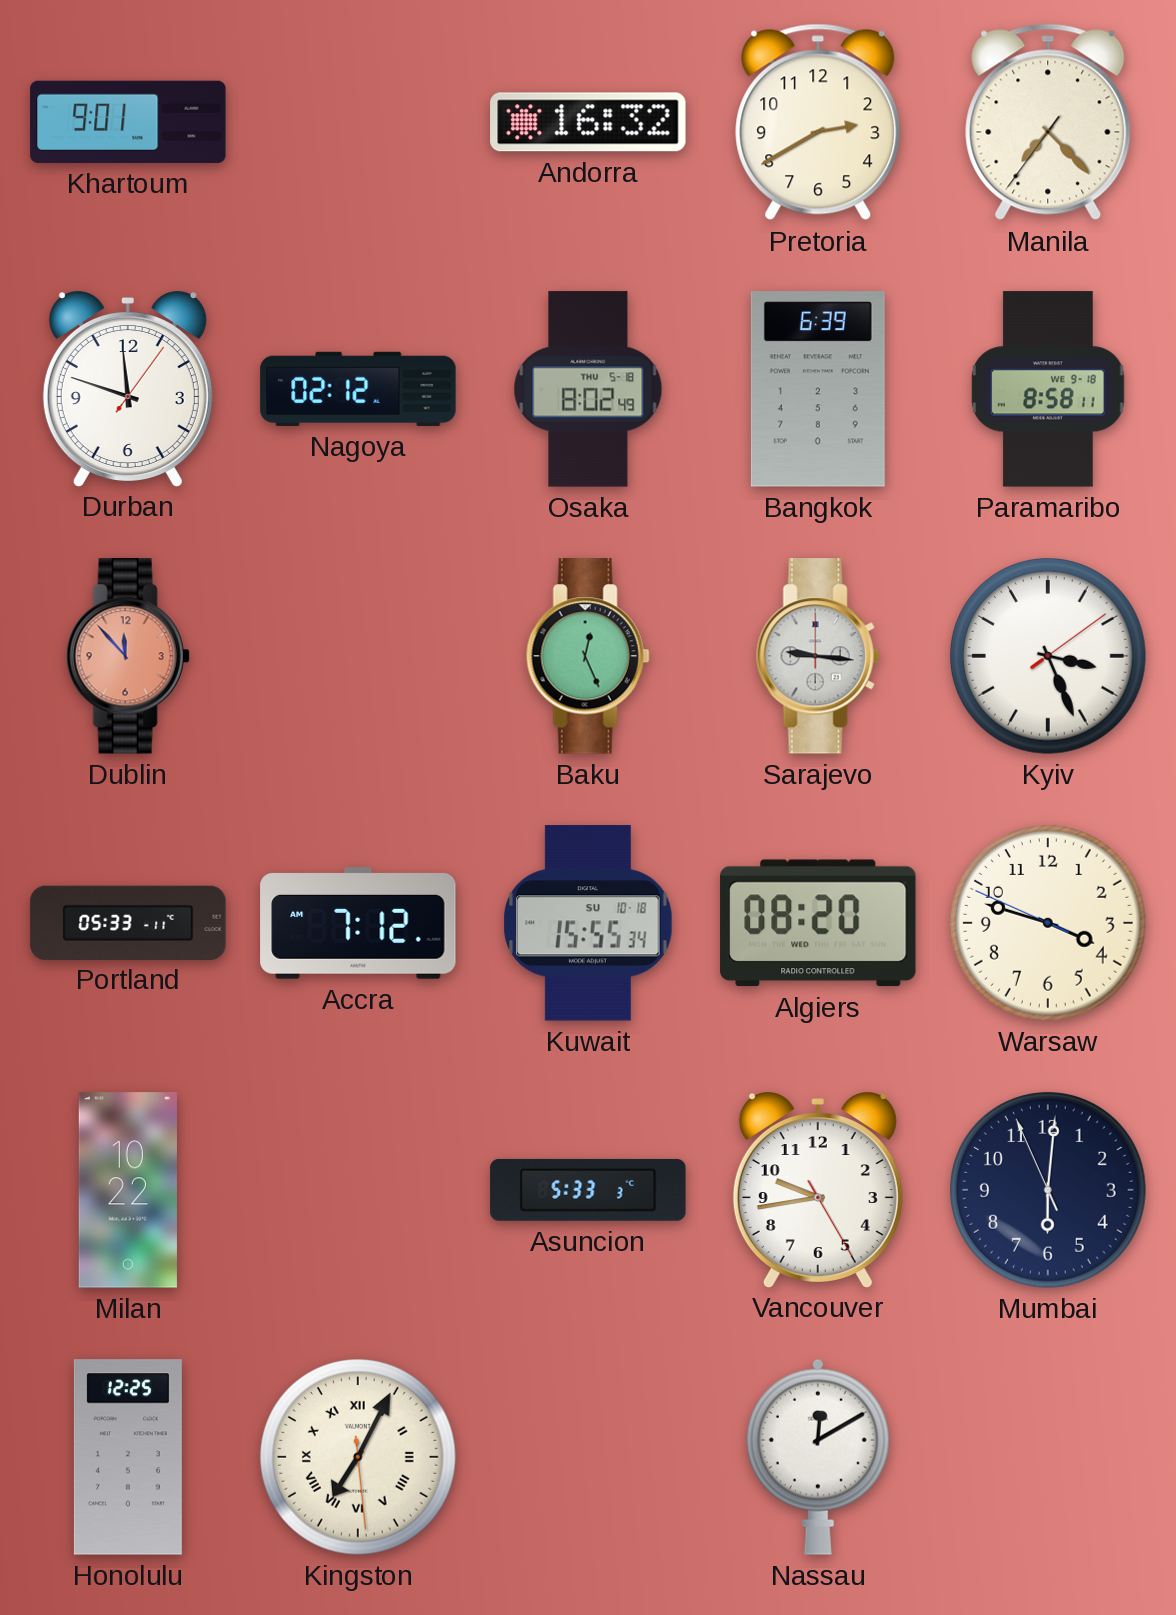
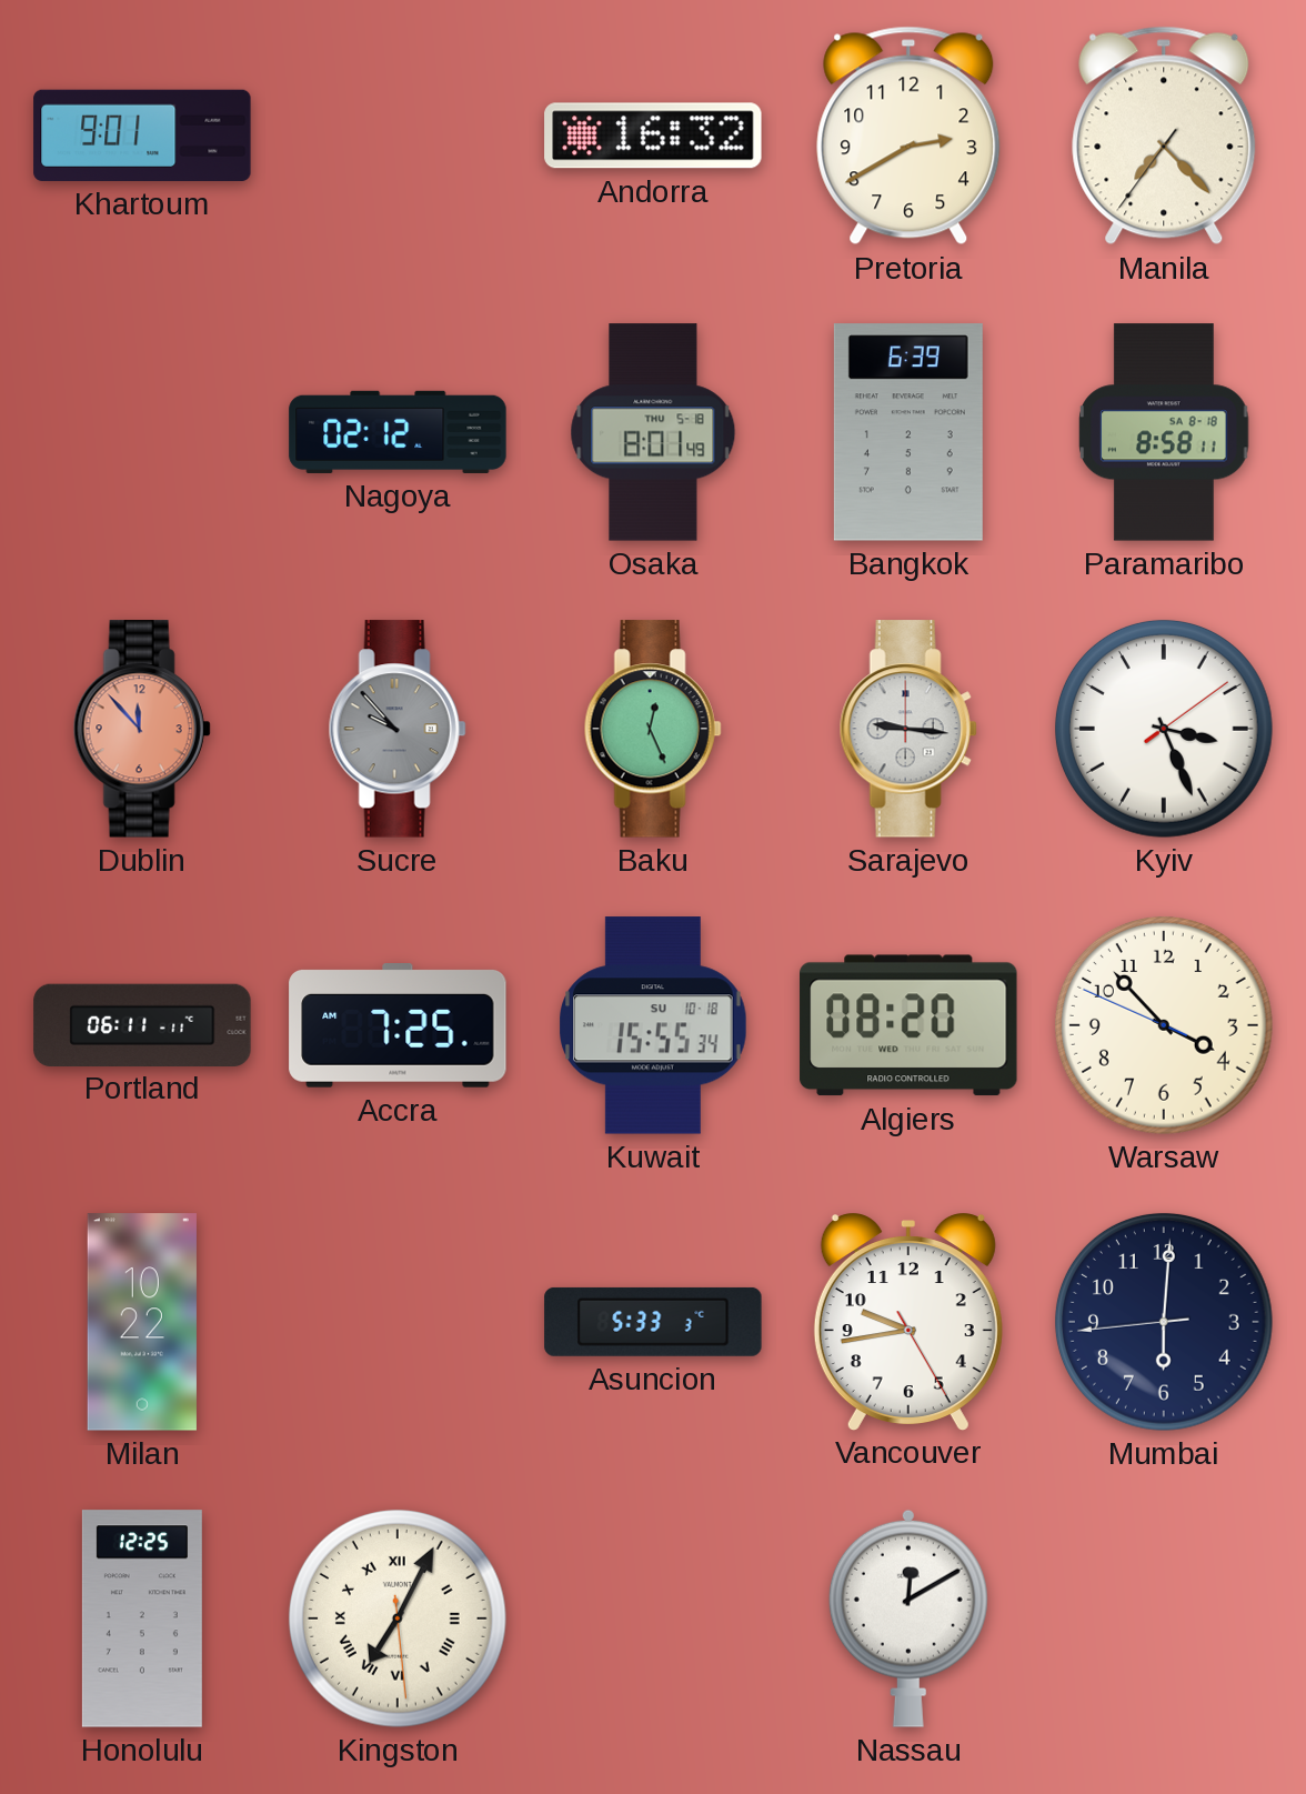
Durban: 11:48 -> none
Osaka: 8:02 -> 8:01
Paramaribo date: WE 9-18 -> SA 8-18
Sucre: none -> 9:53
Portland: 05:33 -> 06:11
Accra: 7:12 -> 7:25
Warsaw: 3:47 -> 3:52
Mumbai: 6:00:56 -> 6:00:44
